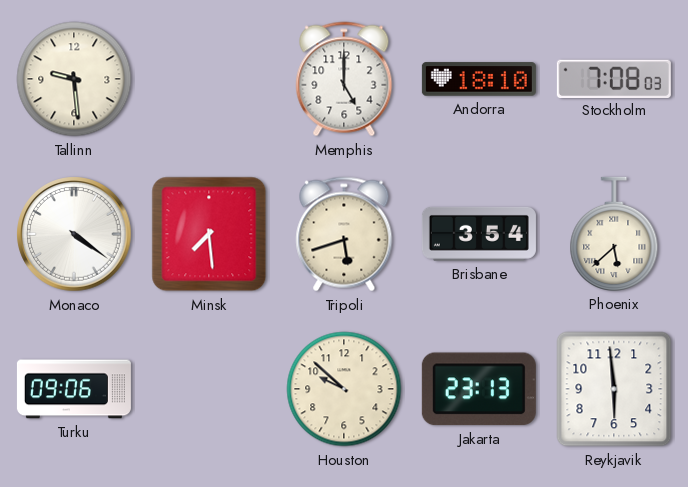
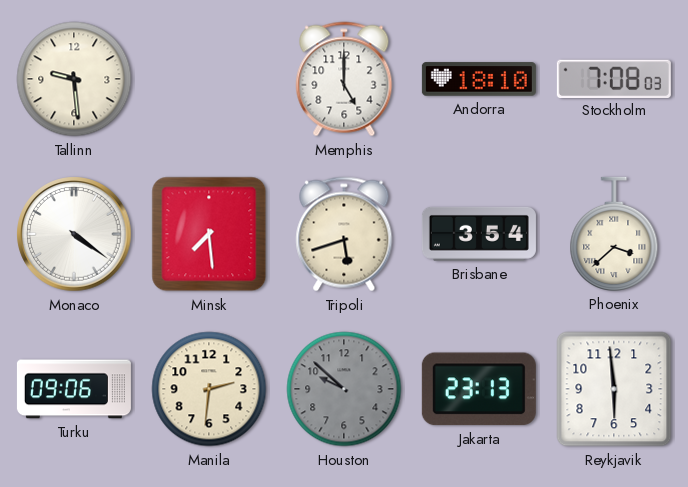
Phoenix: 5:38 -> 3:38
Manila: none -> 2:31
Houston dial: cream -> grey
